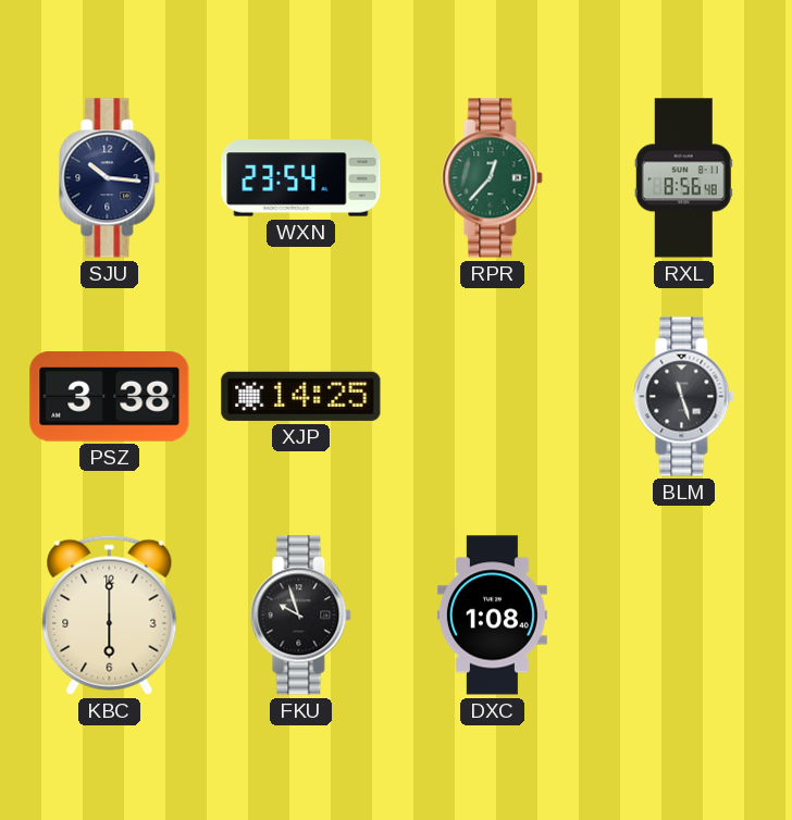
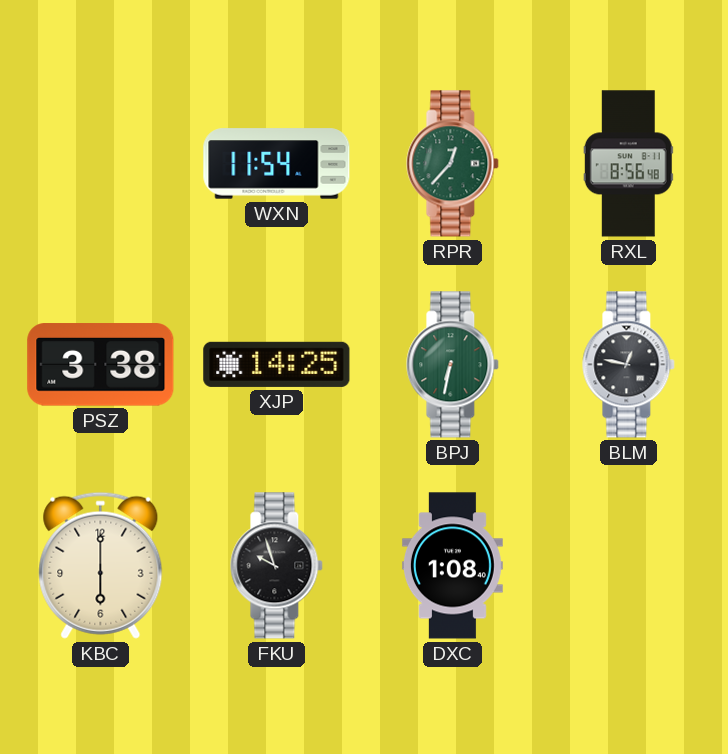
SJU: 10:16 -> none
WXN: 23:54 -> 11:54
BPJ: none -> 6:32
BLM: 11:27 -> 12:47
